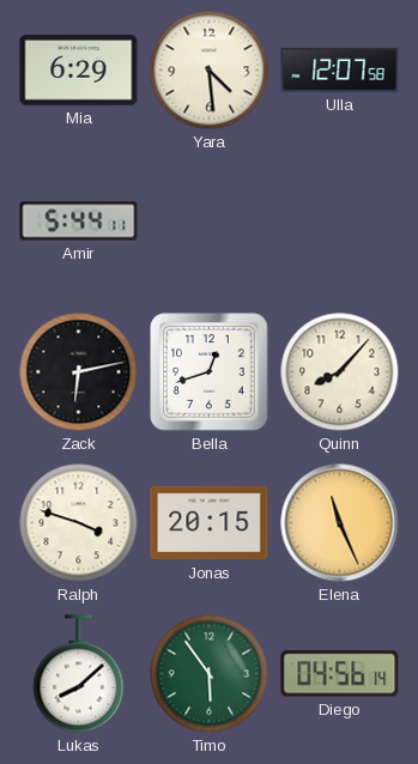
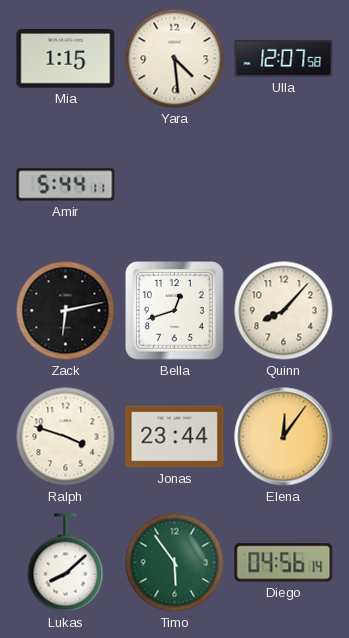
Mia: 6:29 -> 1:15
Jonas: 20:15 -> 23:44
Elena: 11:26 -> 12:06
